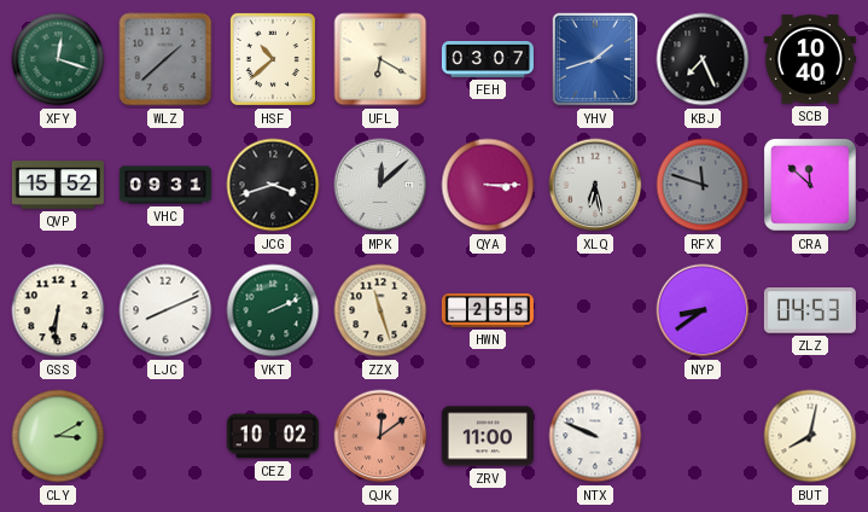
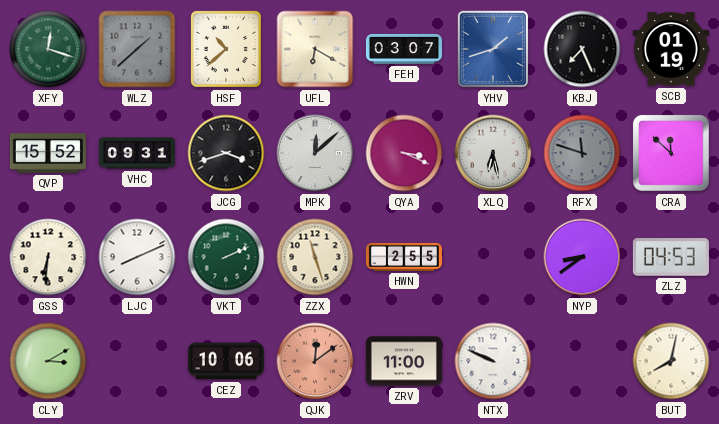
SCB: 10:40 -> 01:19
QYA: 3:15 -> 3:19
CEZ: 10:02 -> 10:06
